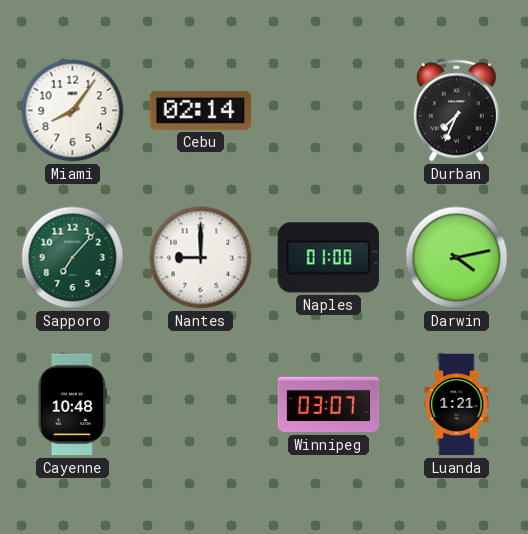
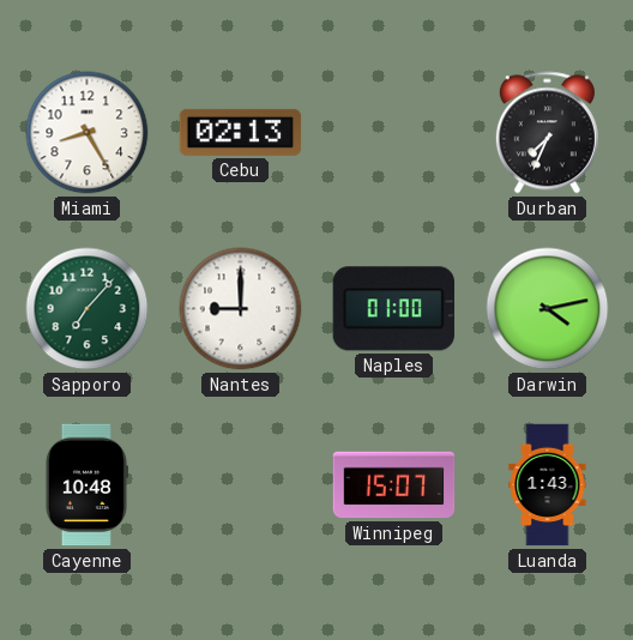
Miami: 8:06 -> 8:25
Cebu: 02:14 -> 02:13
Winnipeg: 03:07 -> 15:07
Luanda: 1:21 -> 1:43
